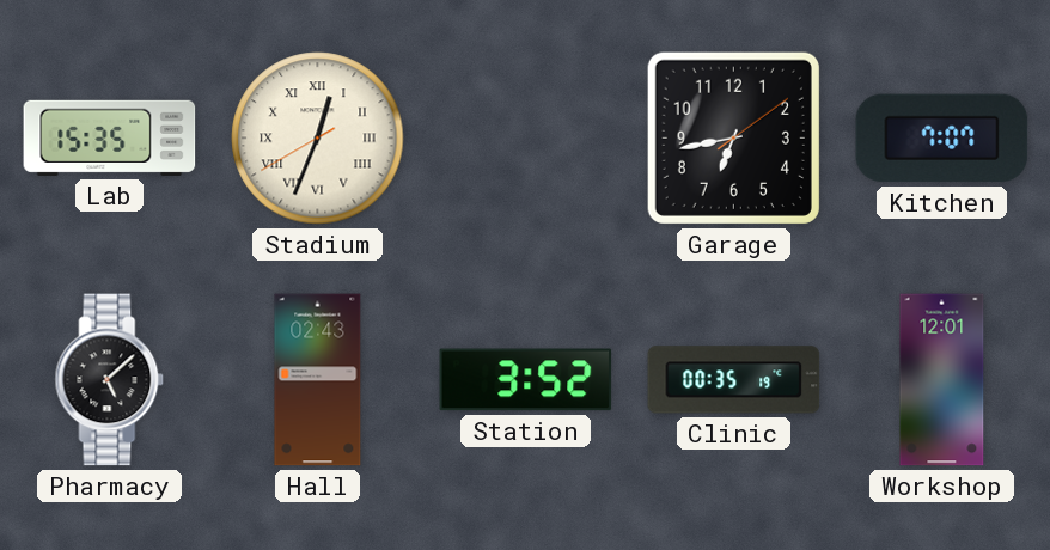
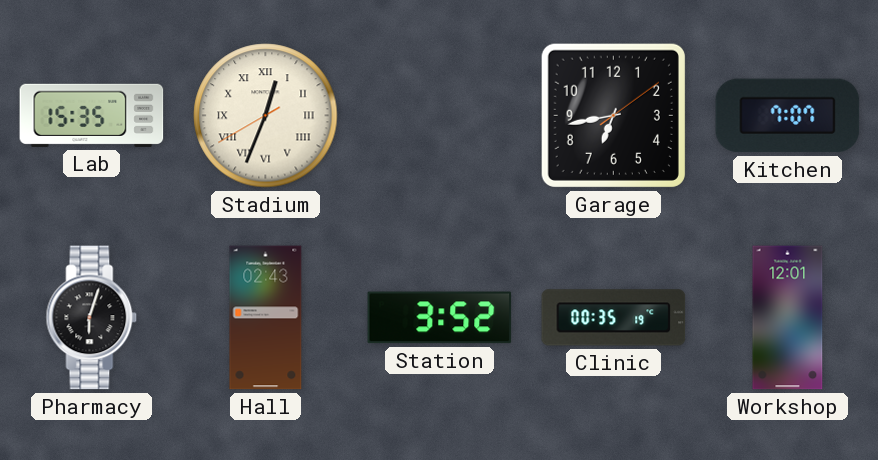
Pharmacy: 5:08 -> 6:03
